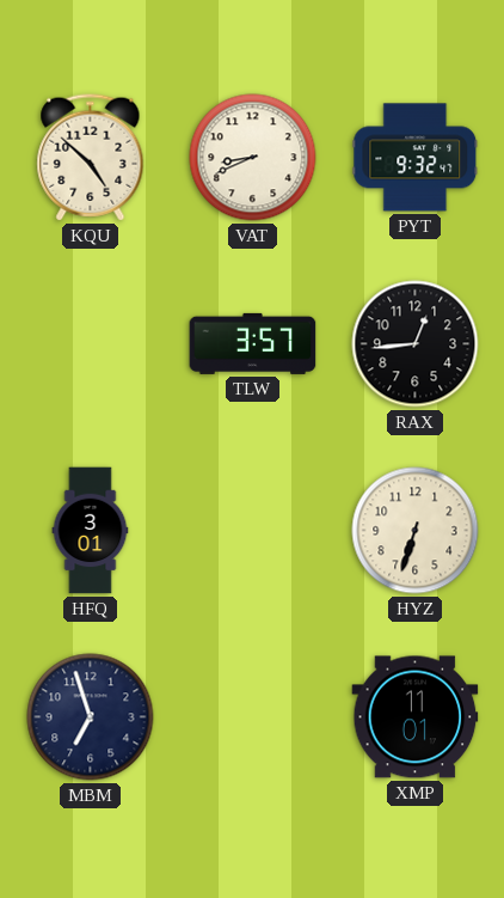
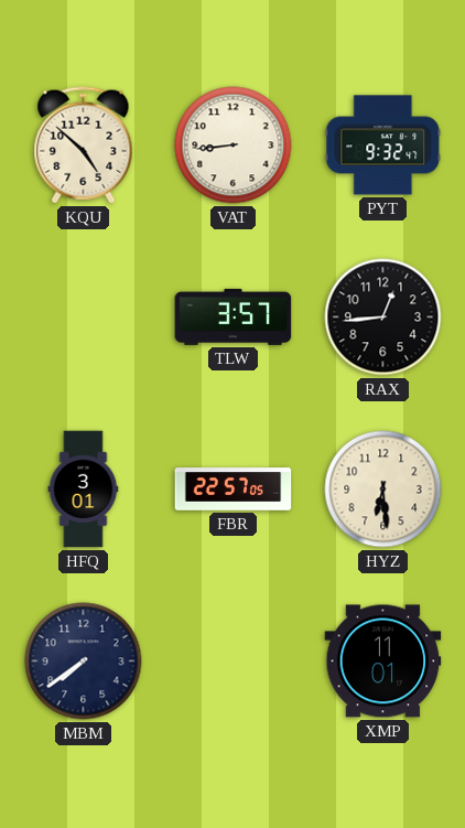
VAT: 8:41 -> 8:44
FBR: none -> 22:57
HYZ: 6:33 -> 6:29
MBM: 6:57 -> 7:39
